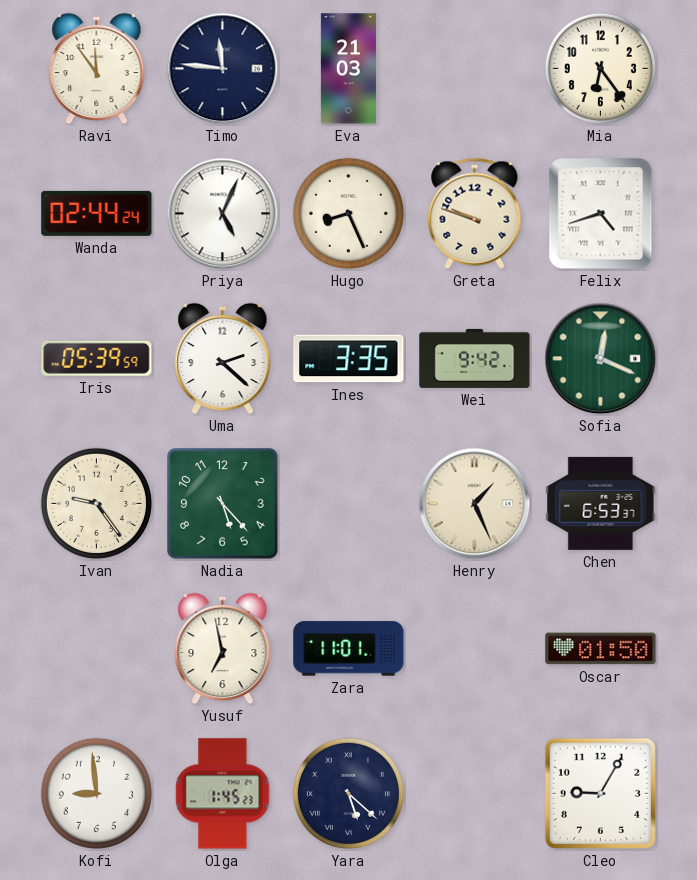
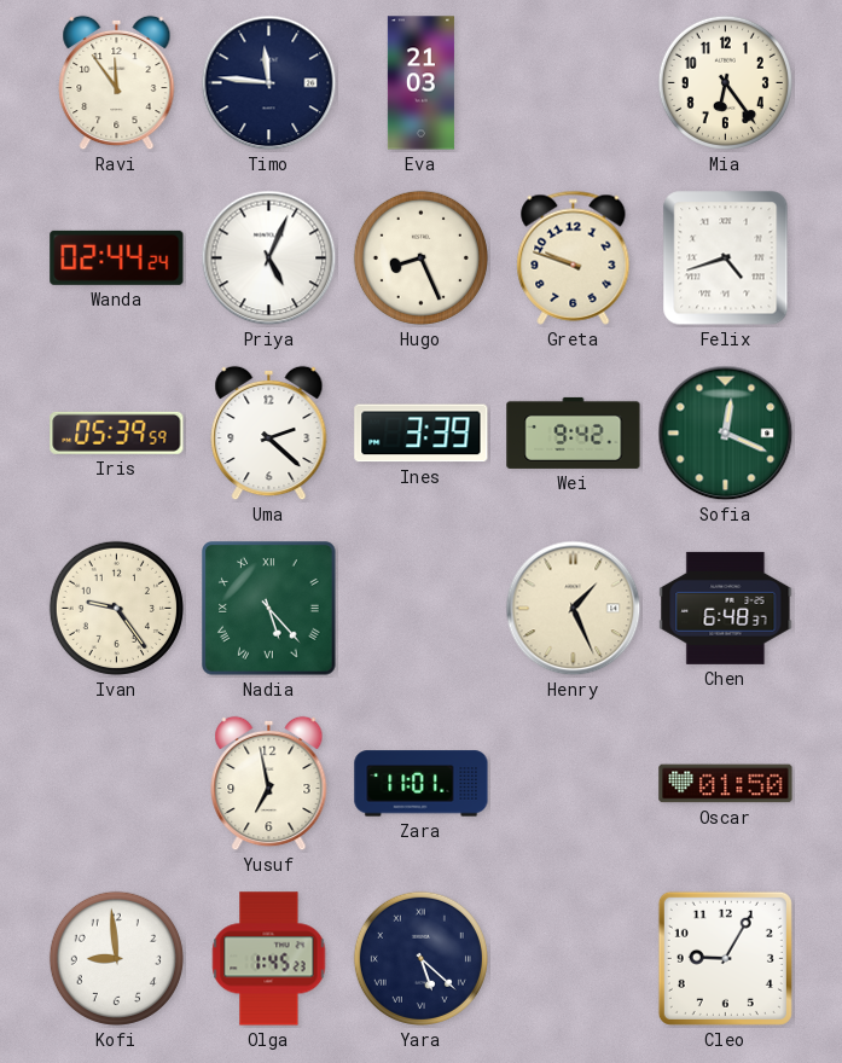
Ines: 3:35 -> 3:39
Nadia numerals: Arabic -> Roman
Chen: 6:53 -> 6:48
